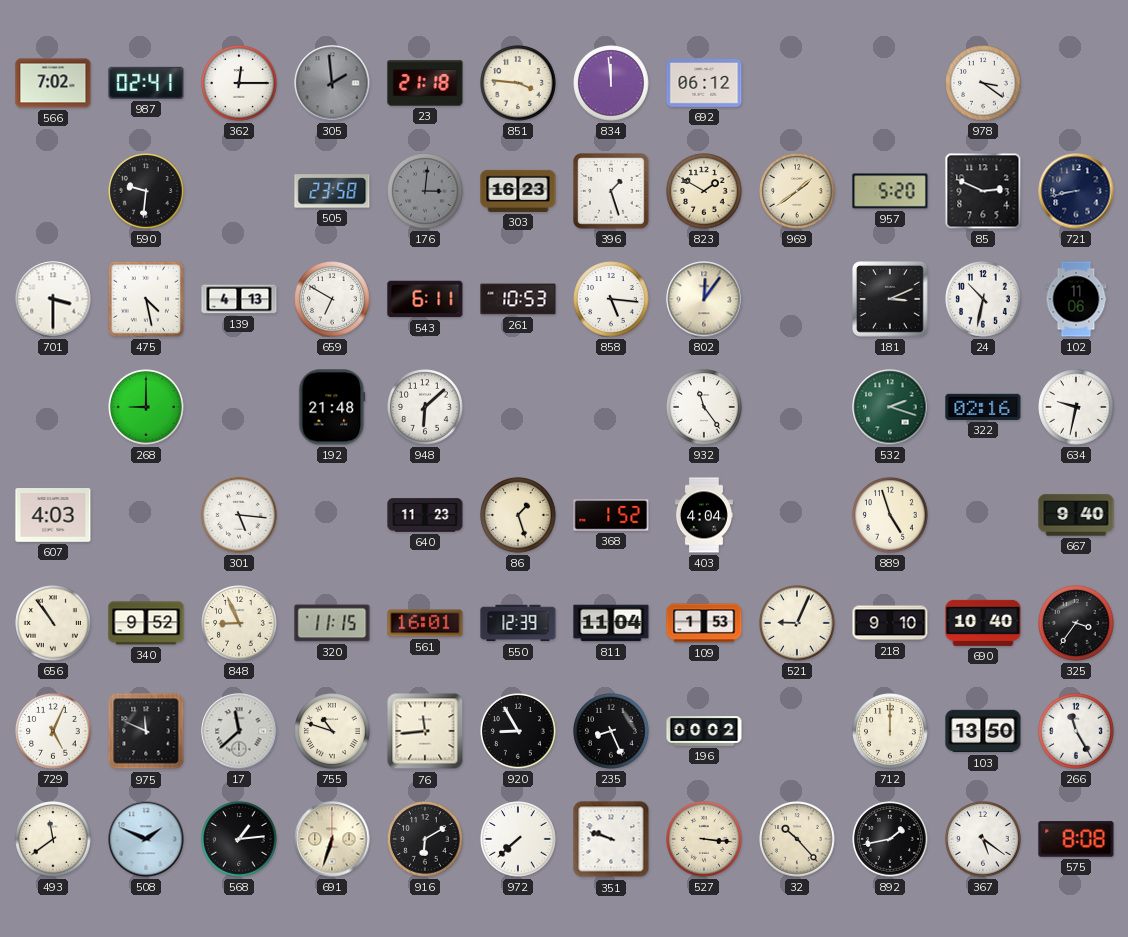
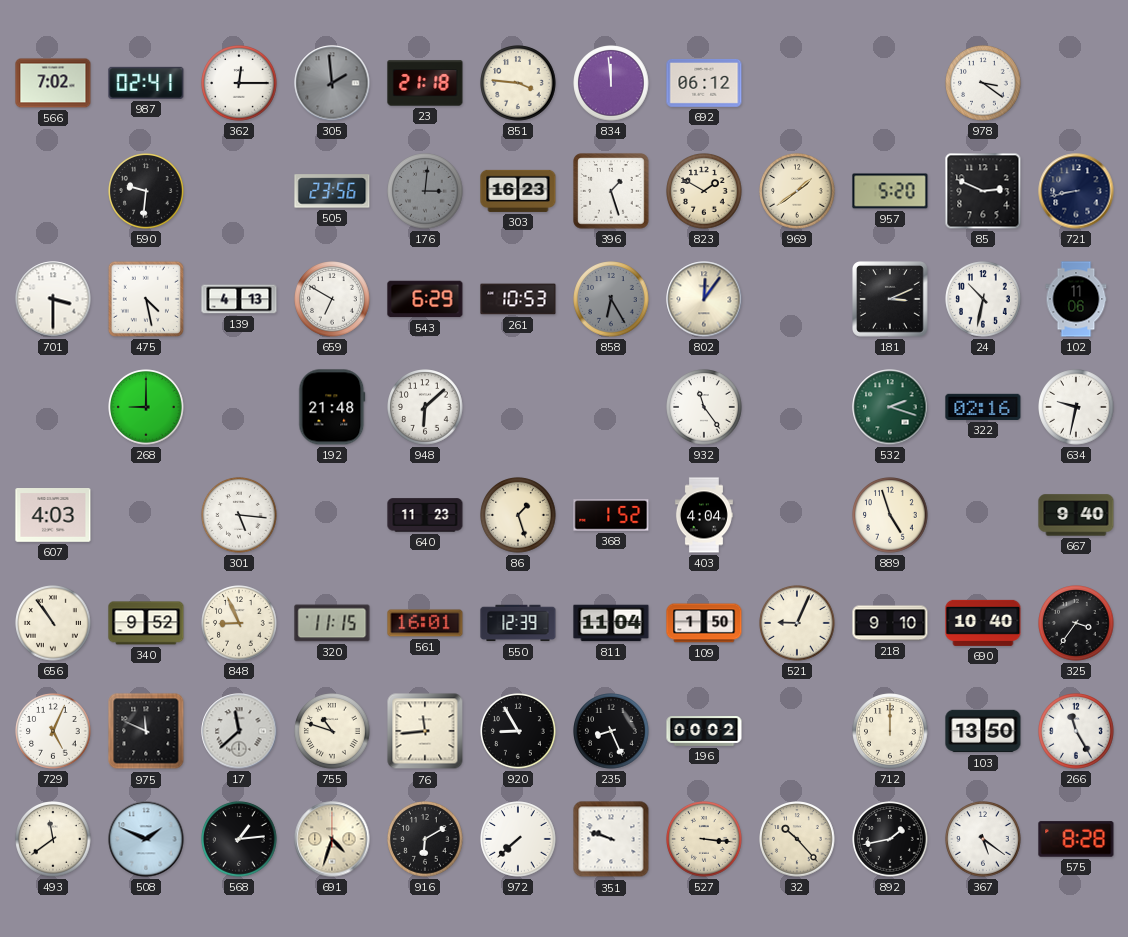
505: 23:58 -> 23:56
543: 6:11 -> 6:29
858: 5:16 -> 6:25
858 dial: white -> grey
109: 1:53 -> 1:50
691: 6:33 -> 4:33
575: 8:08 -> 8:28
